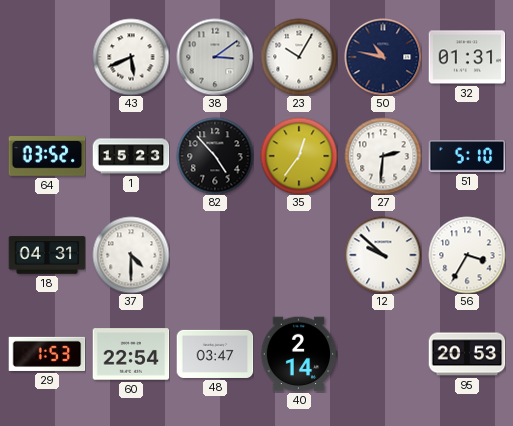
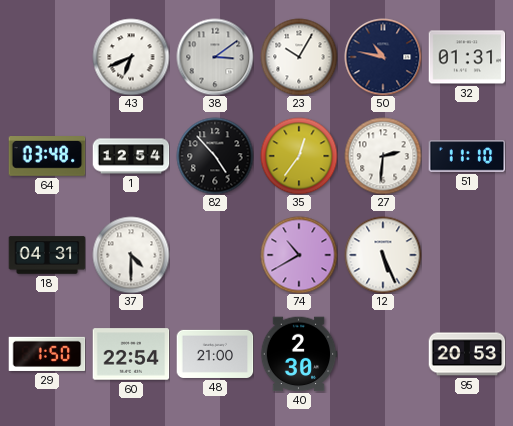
43: 5:41 -> 6:41
64: 03:52 -> 03:48
1: 15:23 -> 12:54
51: 5:10 -> 11:10
74: none -> 10:40
12: 9:52 -> 5:26
56: 3:35 -> none
29: 1:53 -> 1:50
48: 03:47 -> 21:00
40: 2:14 -> 2:30
